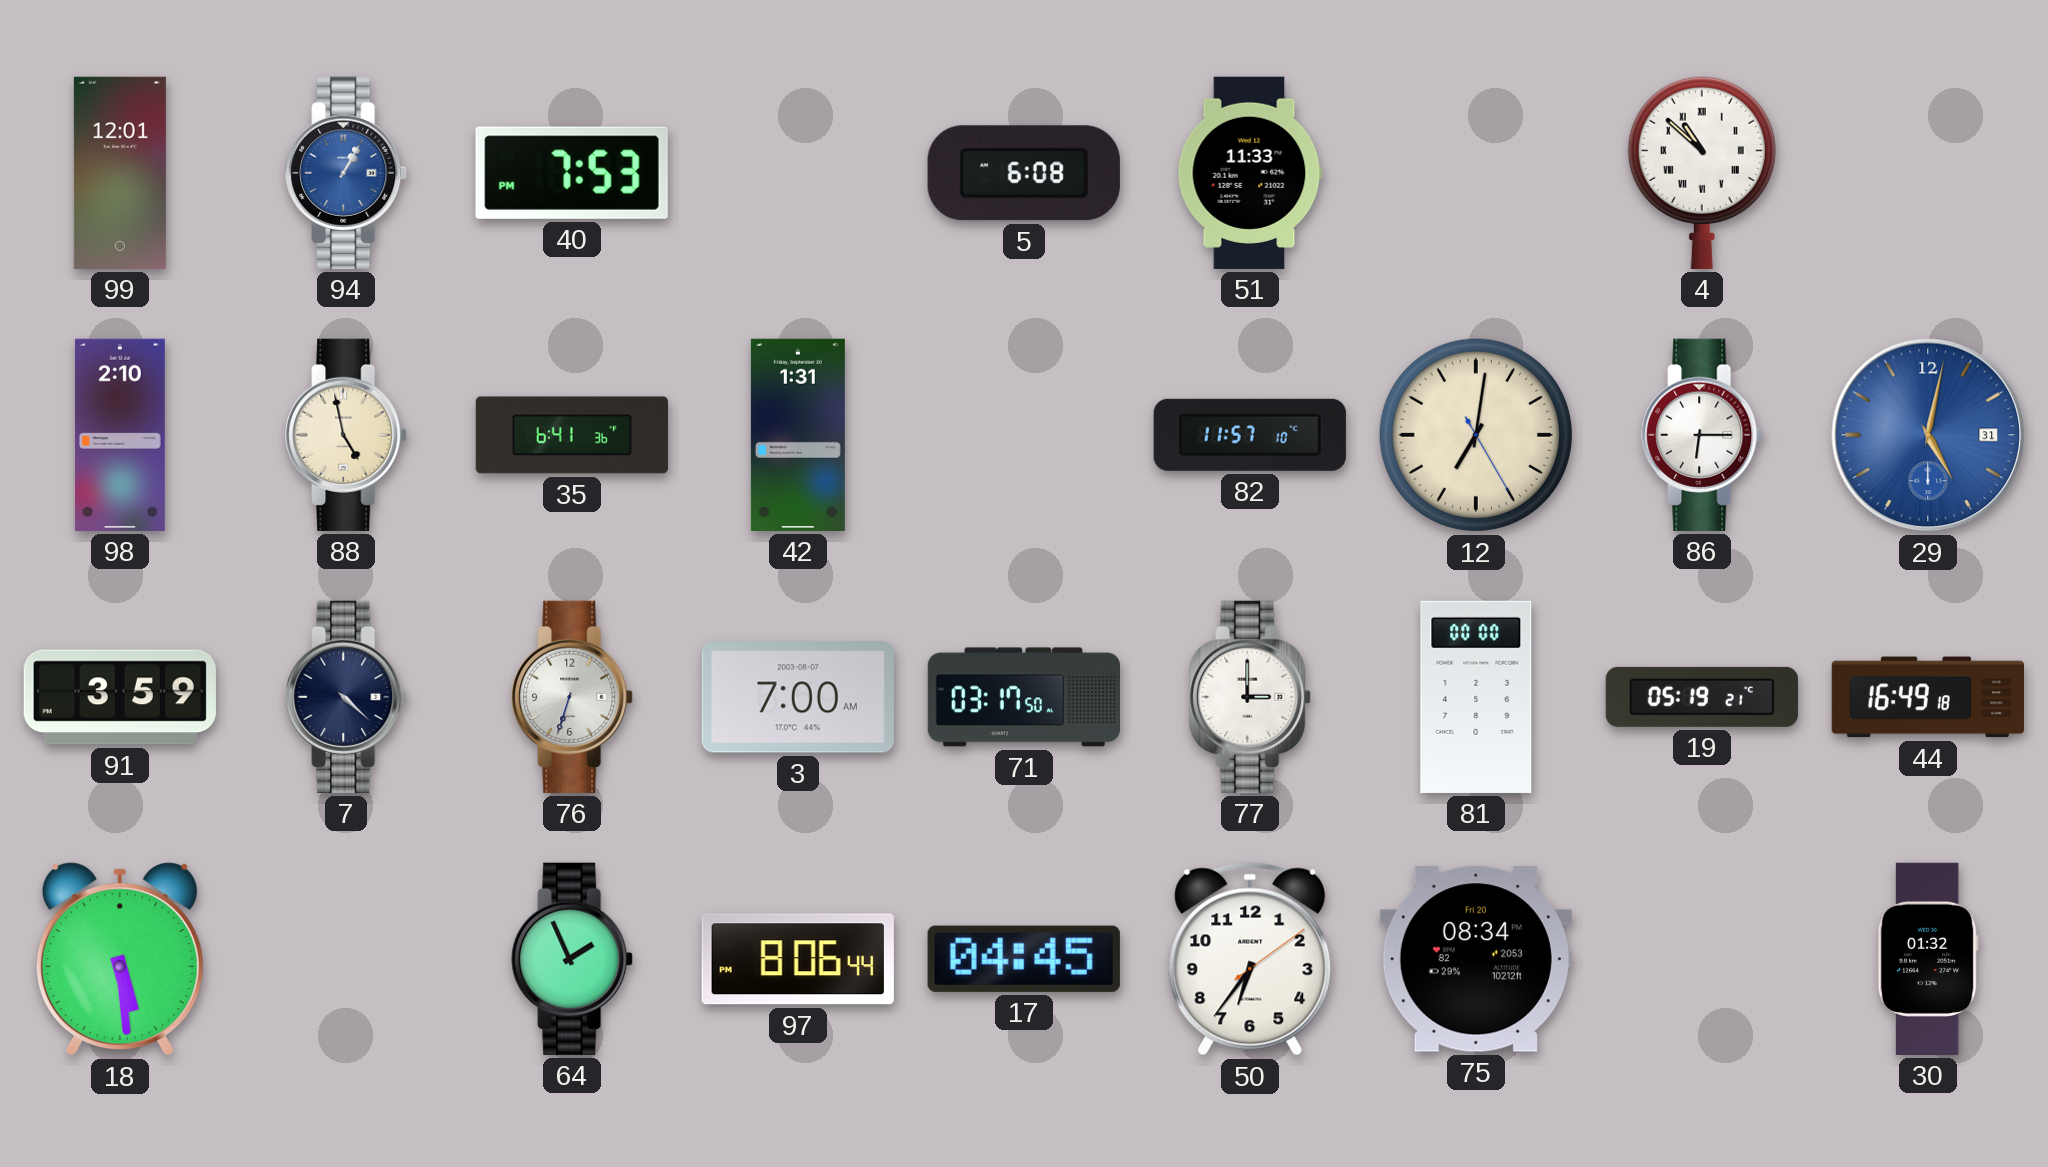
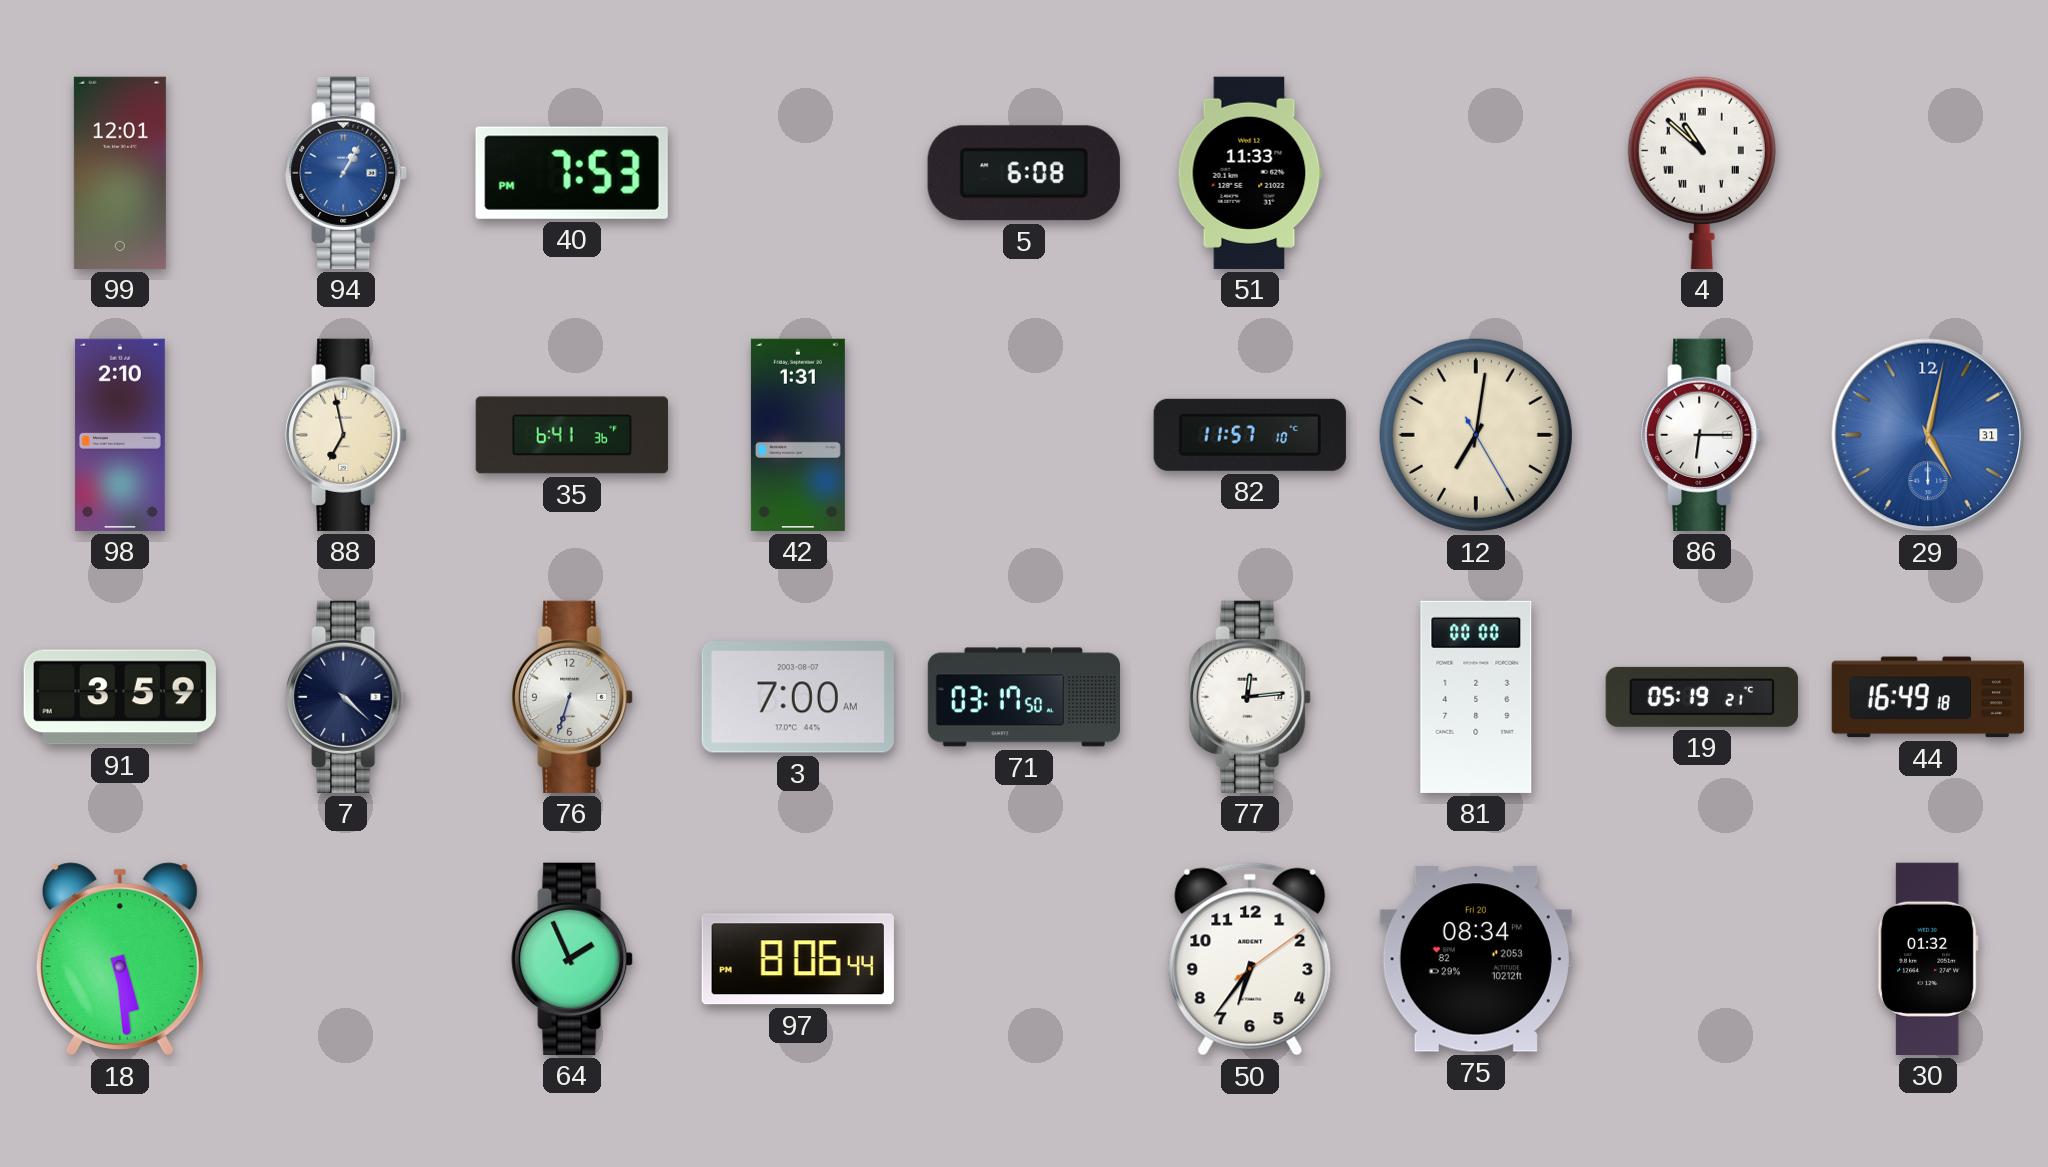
88: 4:58 -> 6:58
77: 3:00 -> 12:14
17: 04:45 -> none
